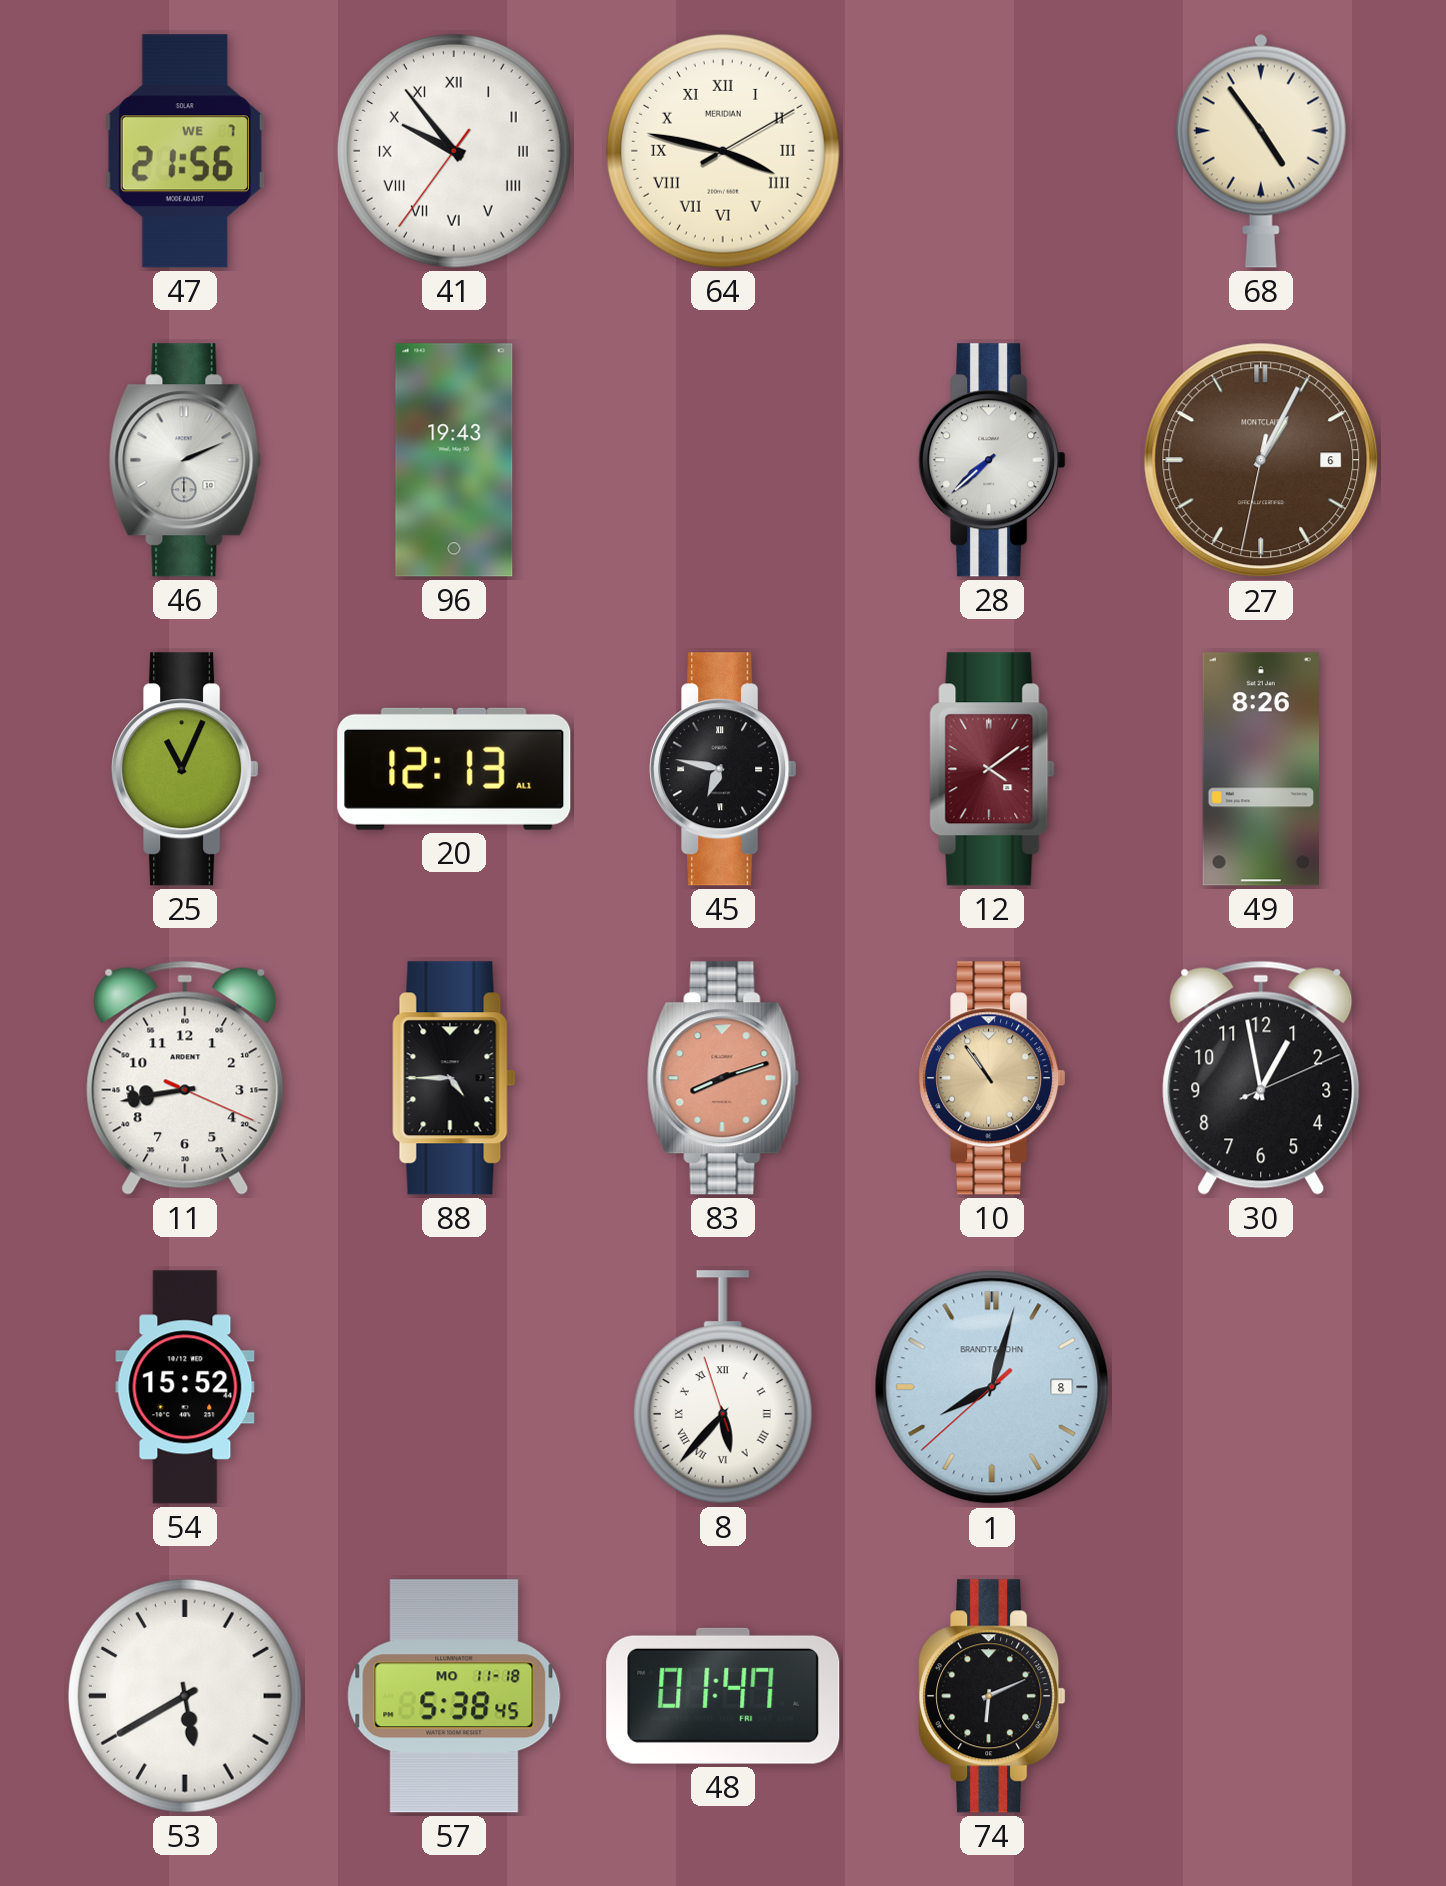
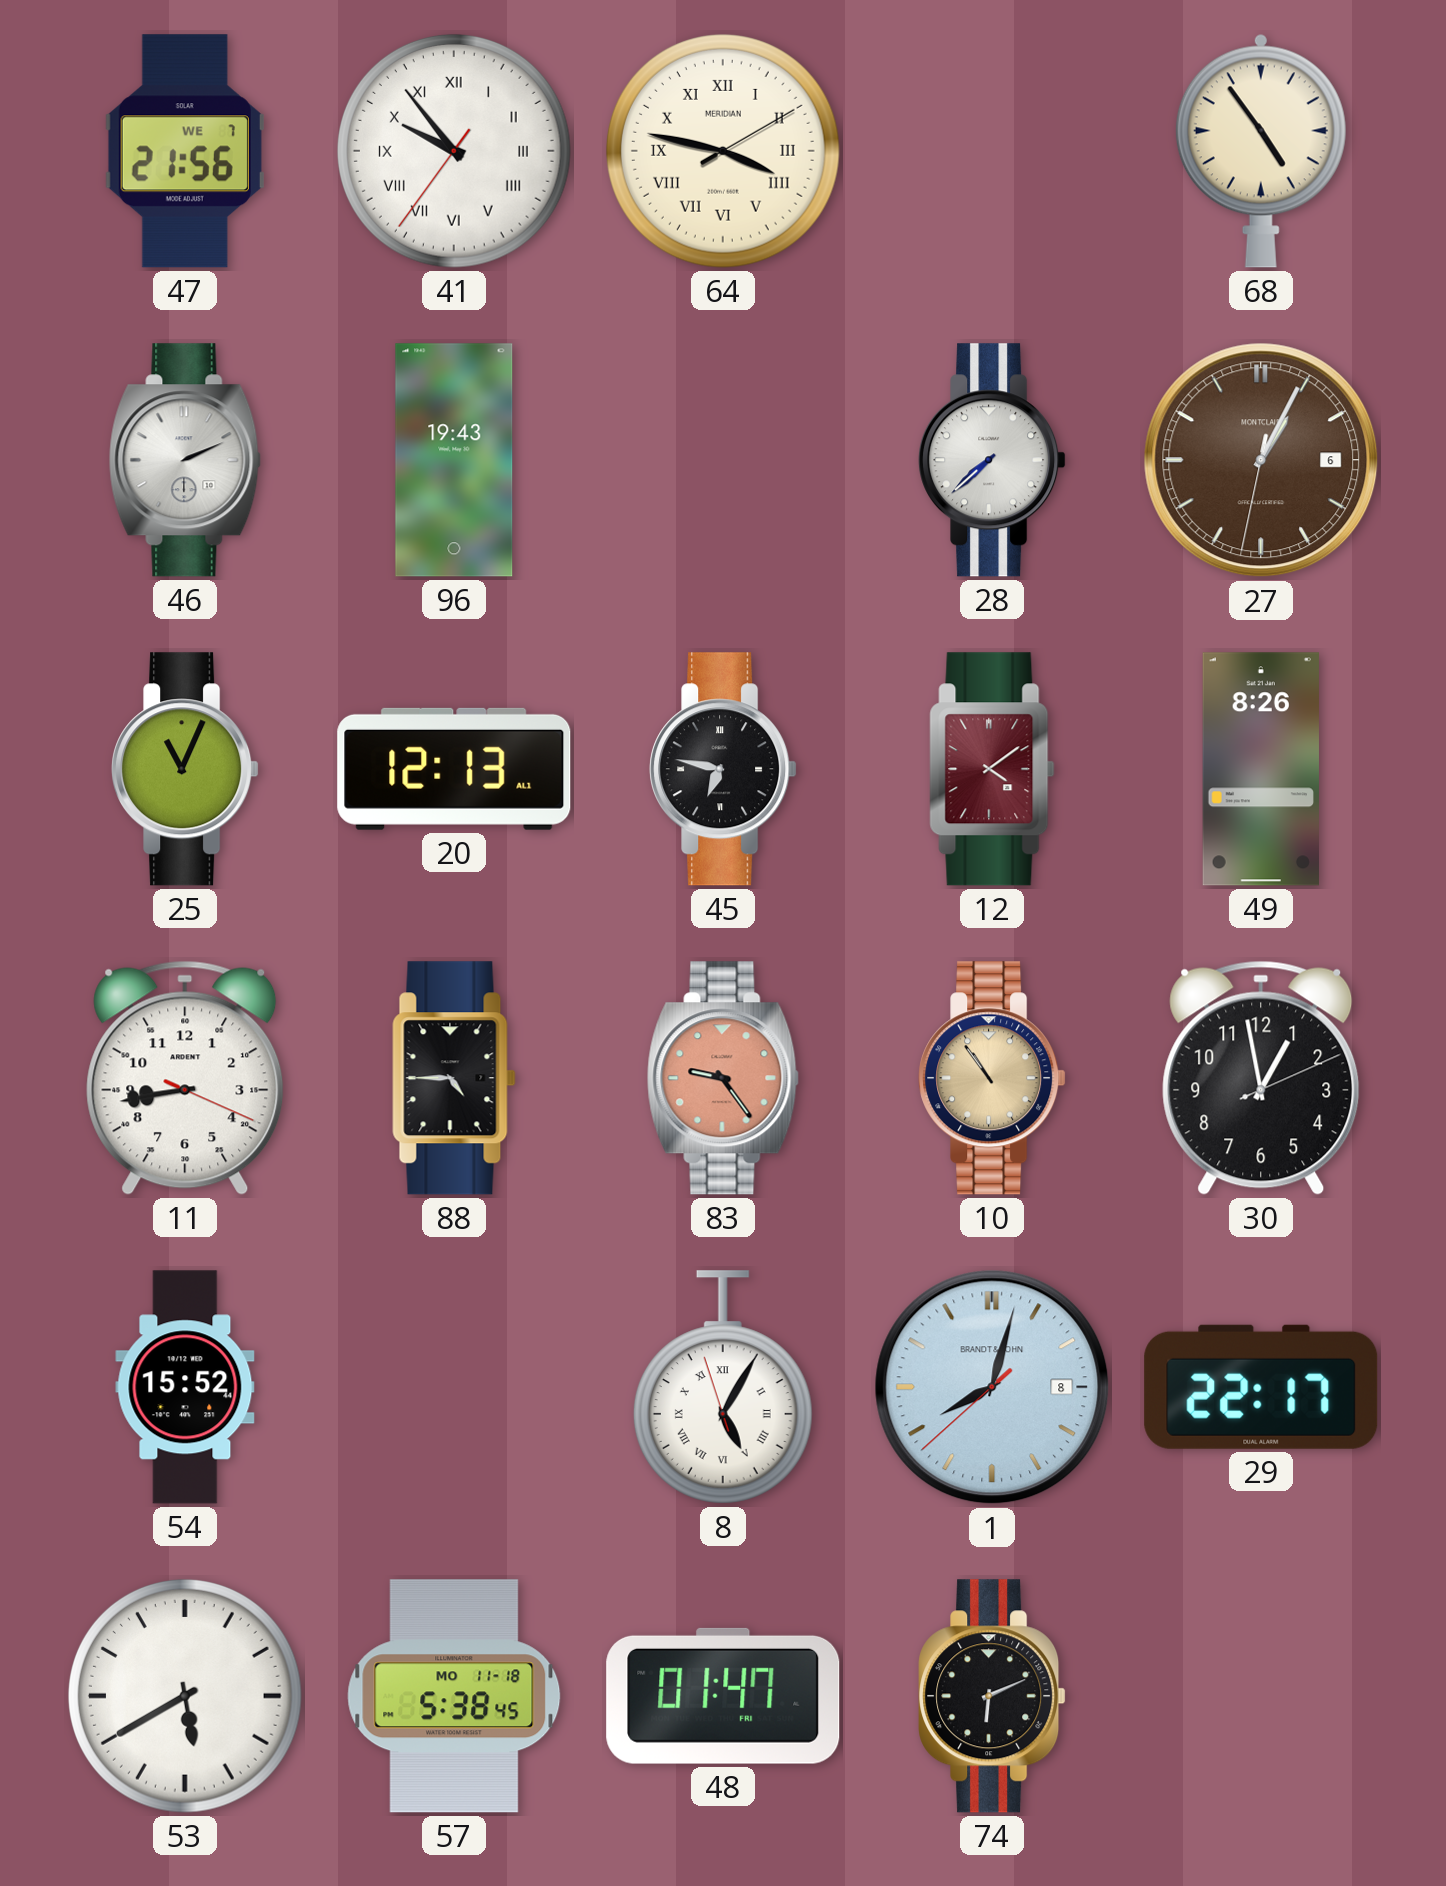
83: 8:12 -> 9:24
8: 5:36 -> 5:04
29: none -> 22:17
